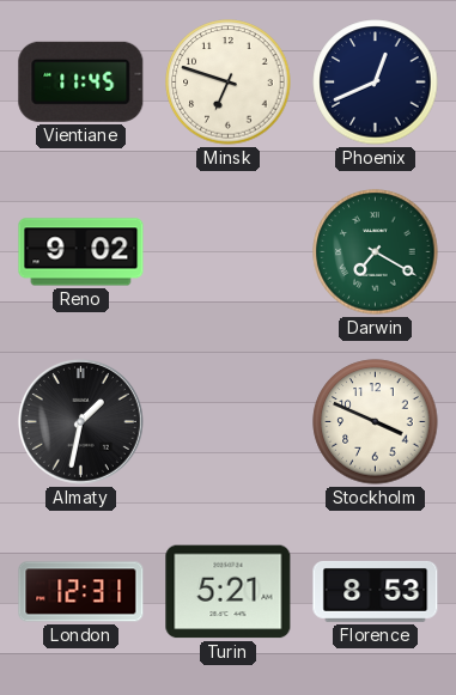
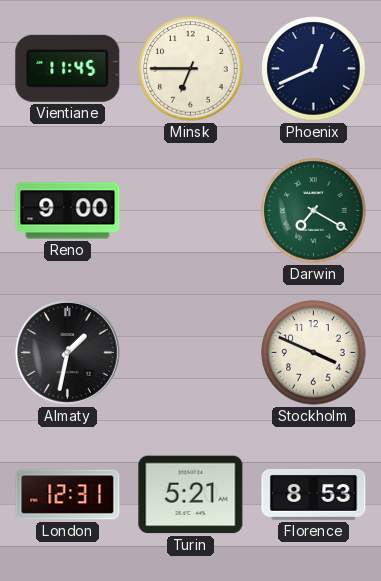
Minsk: 6:48 -> 6:45
Reno: 9:02 -> 9:00
